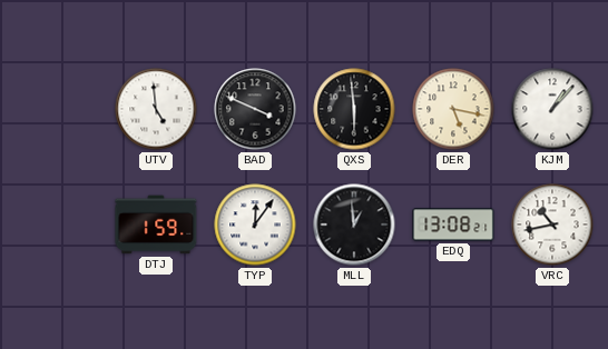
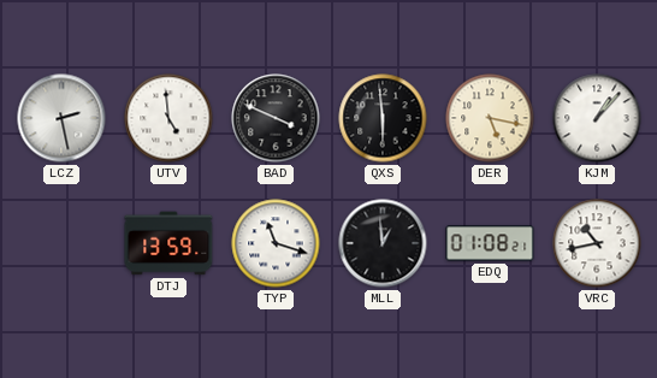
LCZ: none -> 2:28
DTJ: 1:59 -> 13:59
TYP: 12:06 -> 11:18
EDQ: 13:08 -> 01:08
